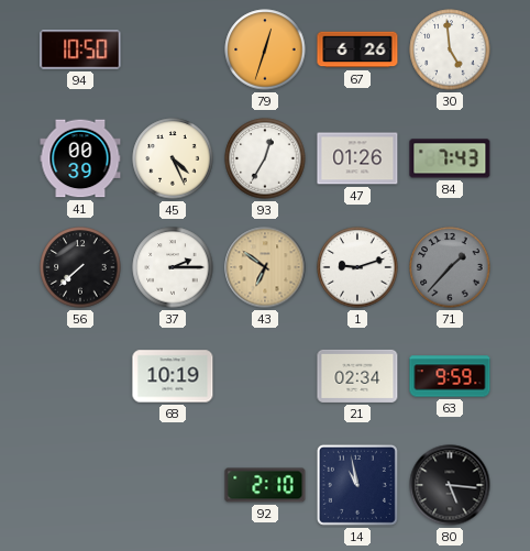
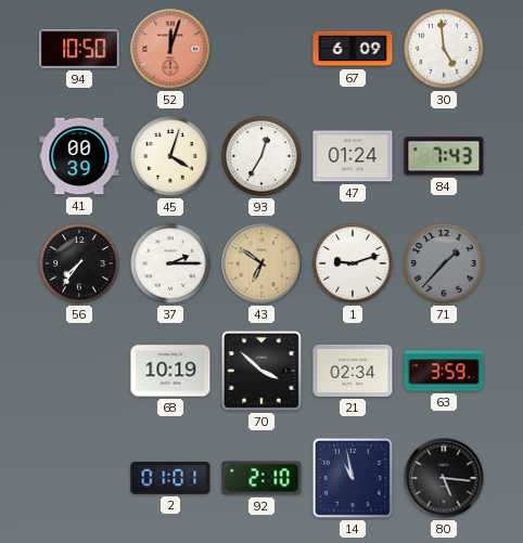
52: none -> 12:03
79: 12:33 -> none
67: 6:26 -> 6:09
45: 4:26 -> 4:03
47: 01:26 -> 01:24
56: 7:38 -> 7:36
70: none -> 3:52
63: 9:59 -> 3:59
2: none -> 01:01
